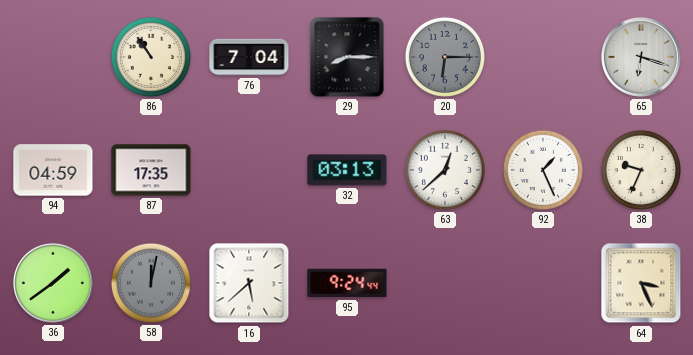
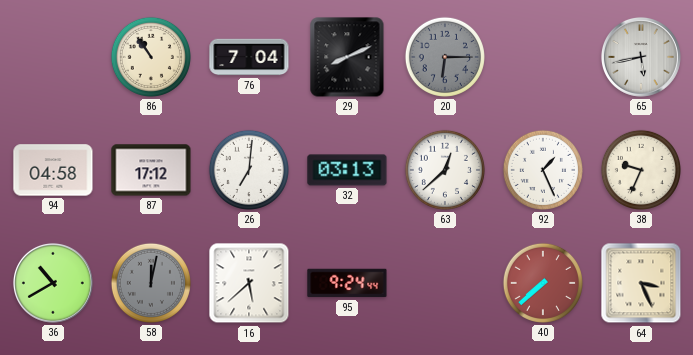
29: 8:15 -> 8:11
65: 6:18 -> 5:43
94: 04:59 -> 04:58
87: 17:35 -> 17:12
26: none -> 7:01
36: 1:39 -> 10:40
40: none -> 7:38
